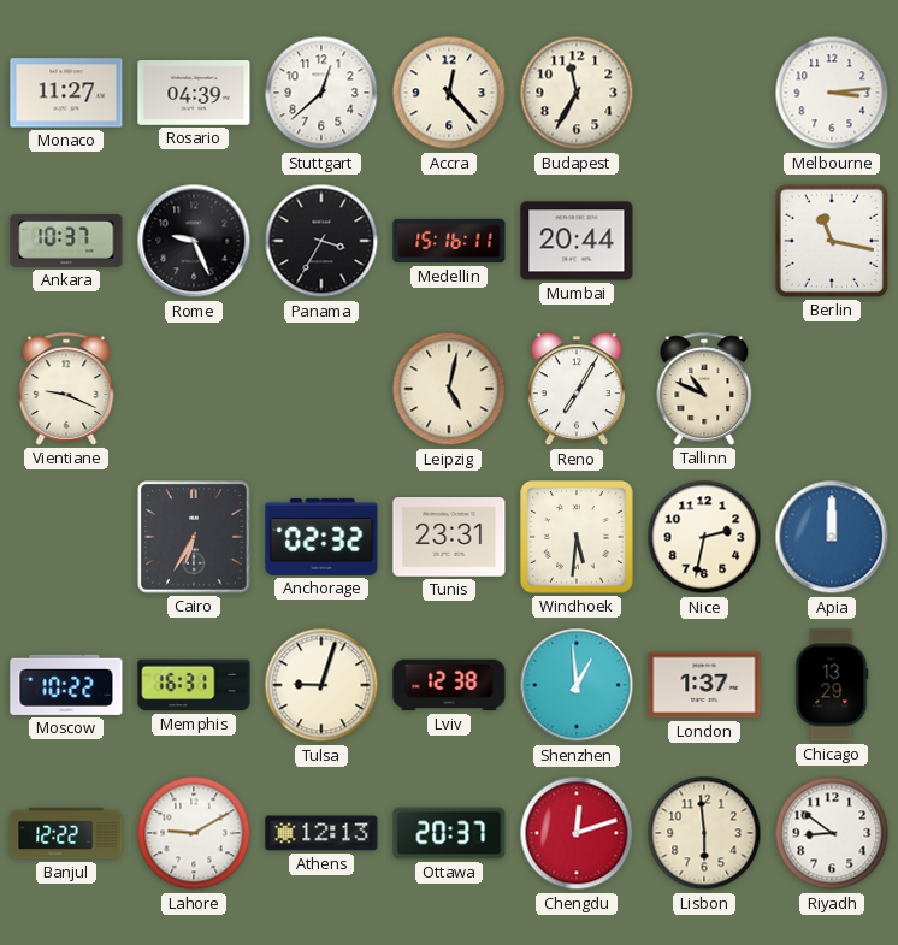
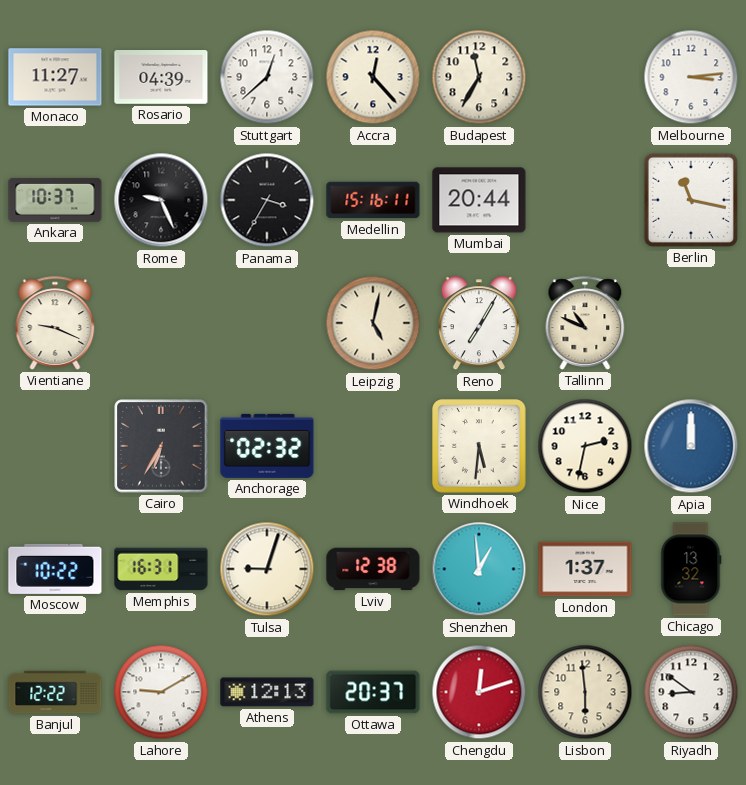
Tunis: 23:31 -> none
Chicago: 13:29 -> 13:32
